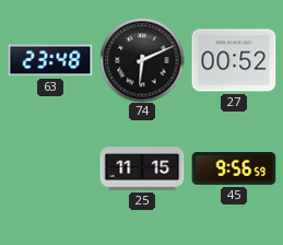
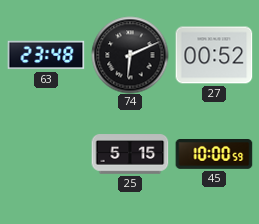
25: 11:15 -> 5:15
45: 9:56 -> 10:00
